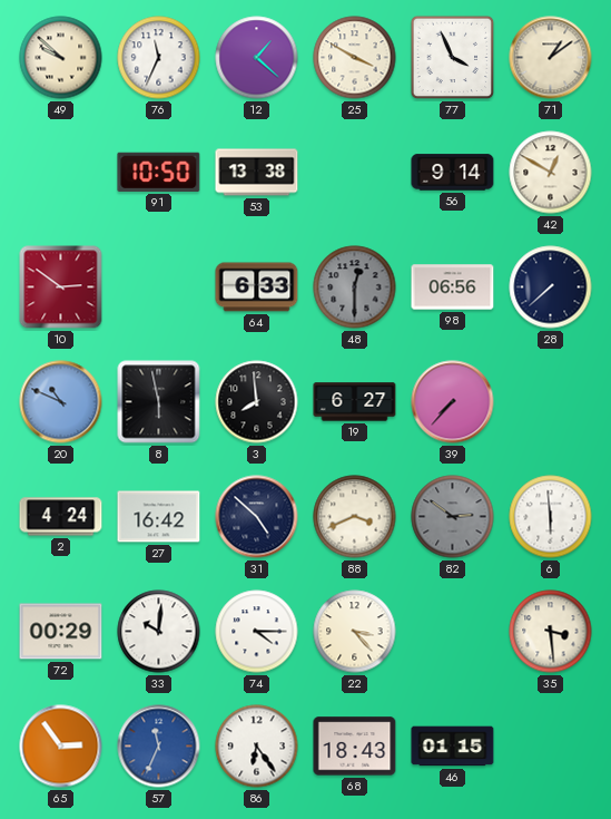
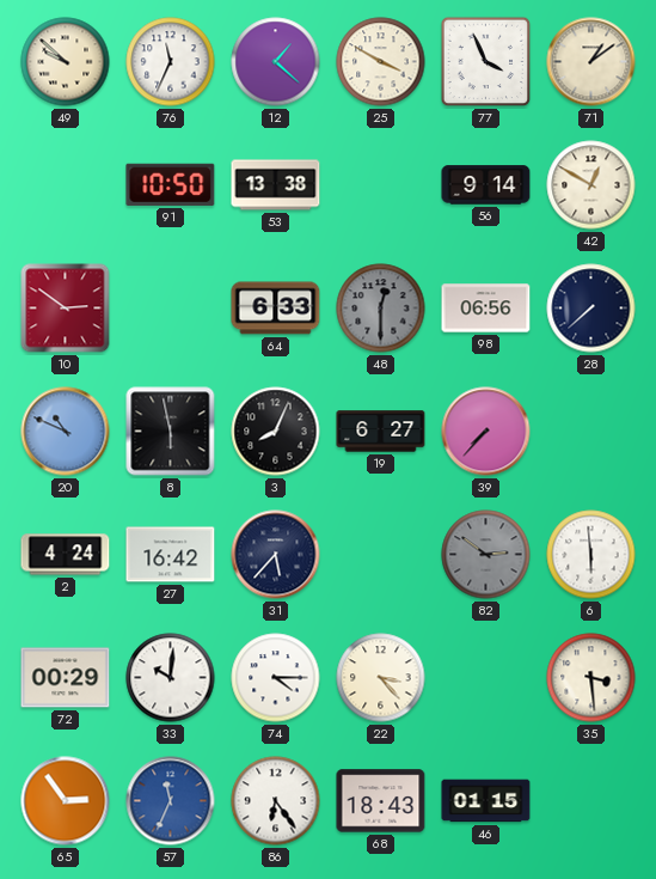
3: 7:59 -> 8:04
31: 4:52 -> 5:37
88: 3:41 -> none
